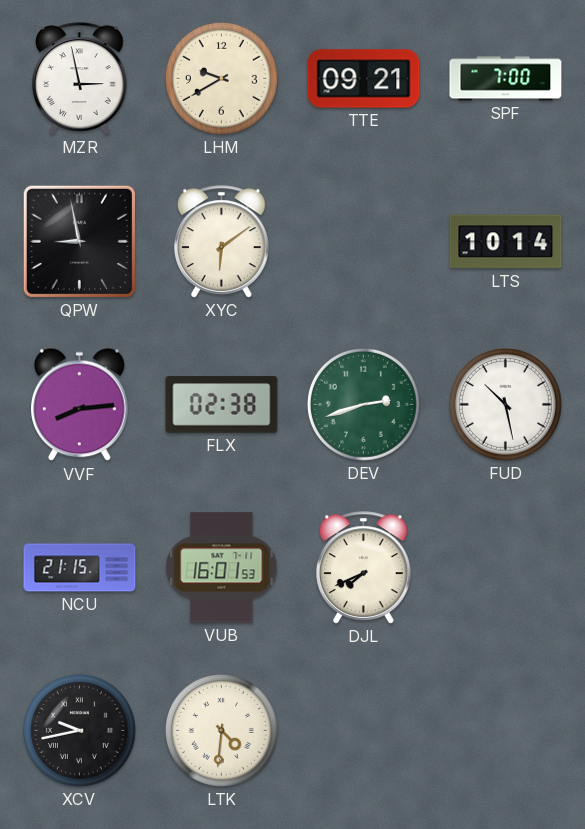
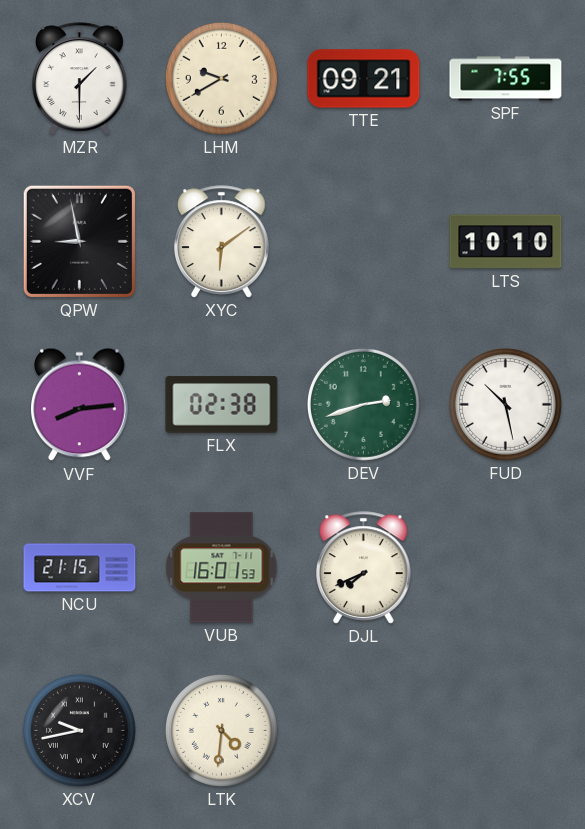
MZR: 2:58 -> 1:30
SPF: 7:00 -> 7:55
LTS: 10:14 -> 10:10
